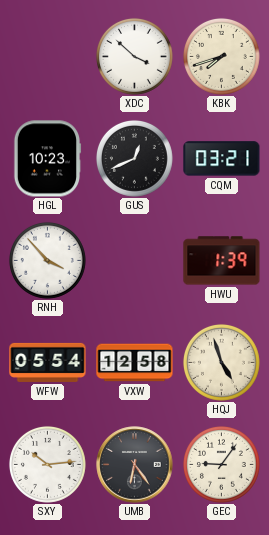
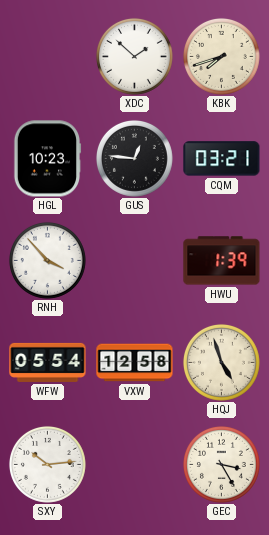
XDC: 3:52 -> 1:52
GUS: 12:41 -> 12:46
UMB: 6:24 -> none
GEC: 9:06 -> 3:25
